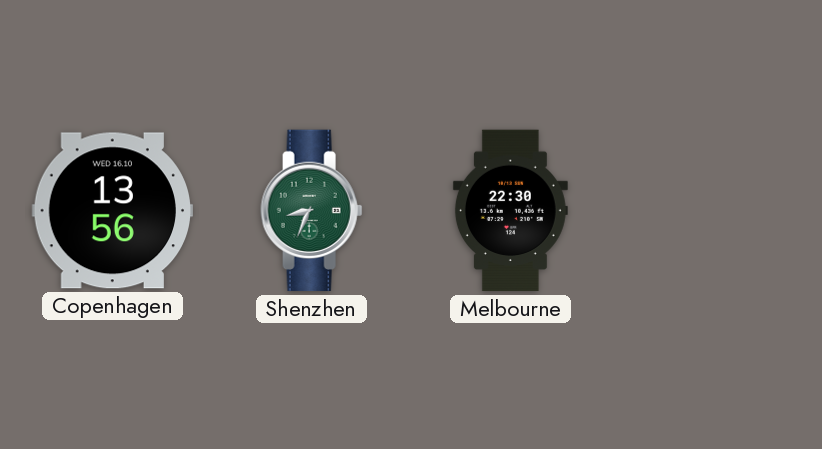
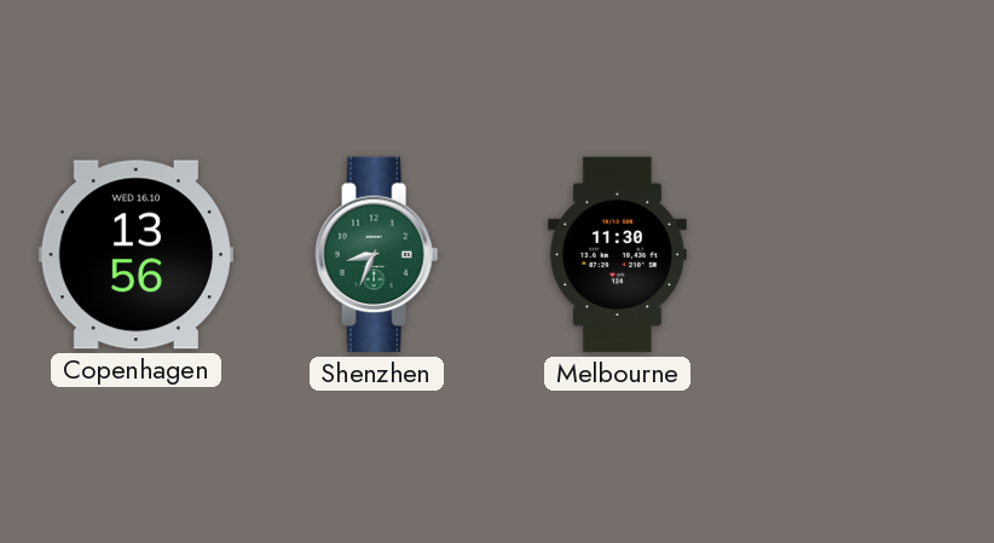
Melbourne: 22:30 -> 11:30
